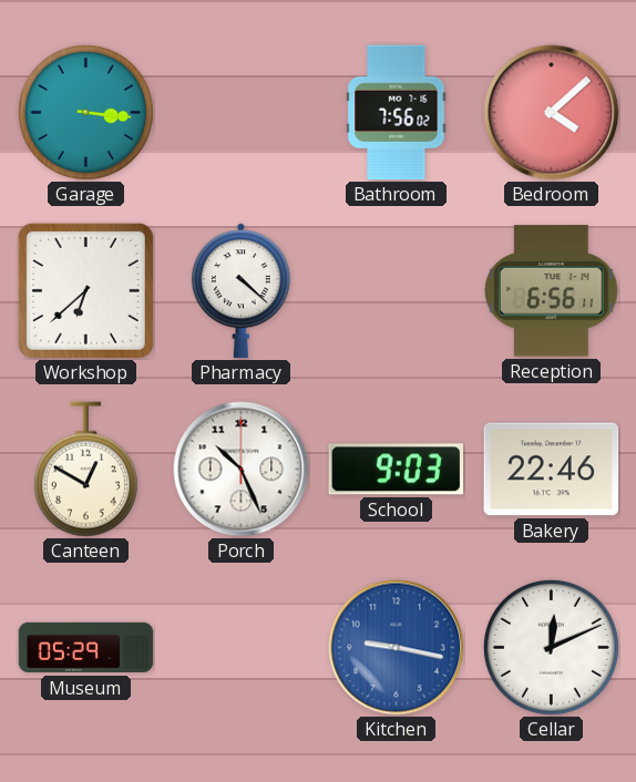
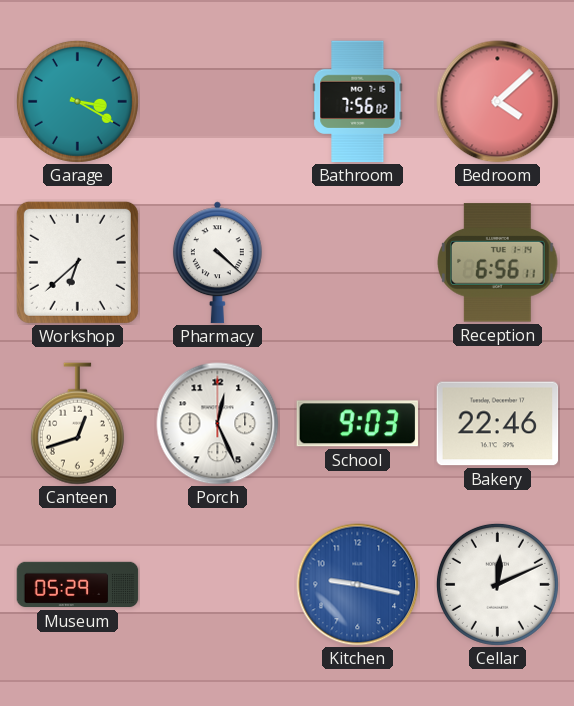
Garage: 3:16 -> 3:20
Canteen: 12:50 -> 12:42
Porch: 10:26 -> 12:26
